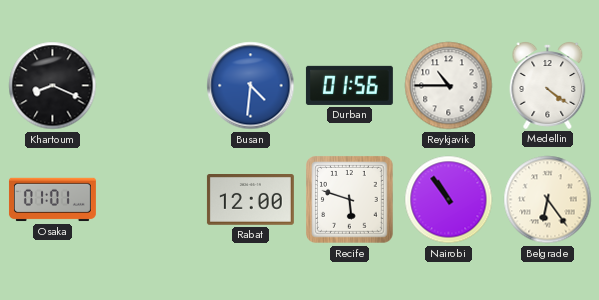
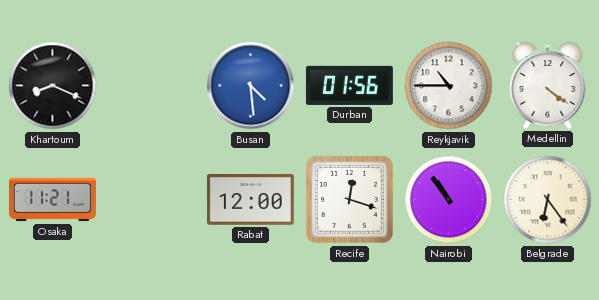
Busan: 4:31 -> 4:29
Osaka: 01:01 -> 11:21
Recife: 5:48 -> 12:18
